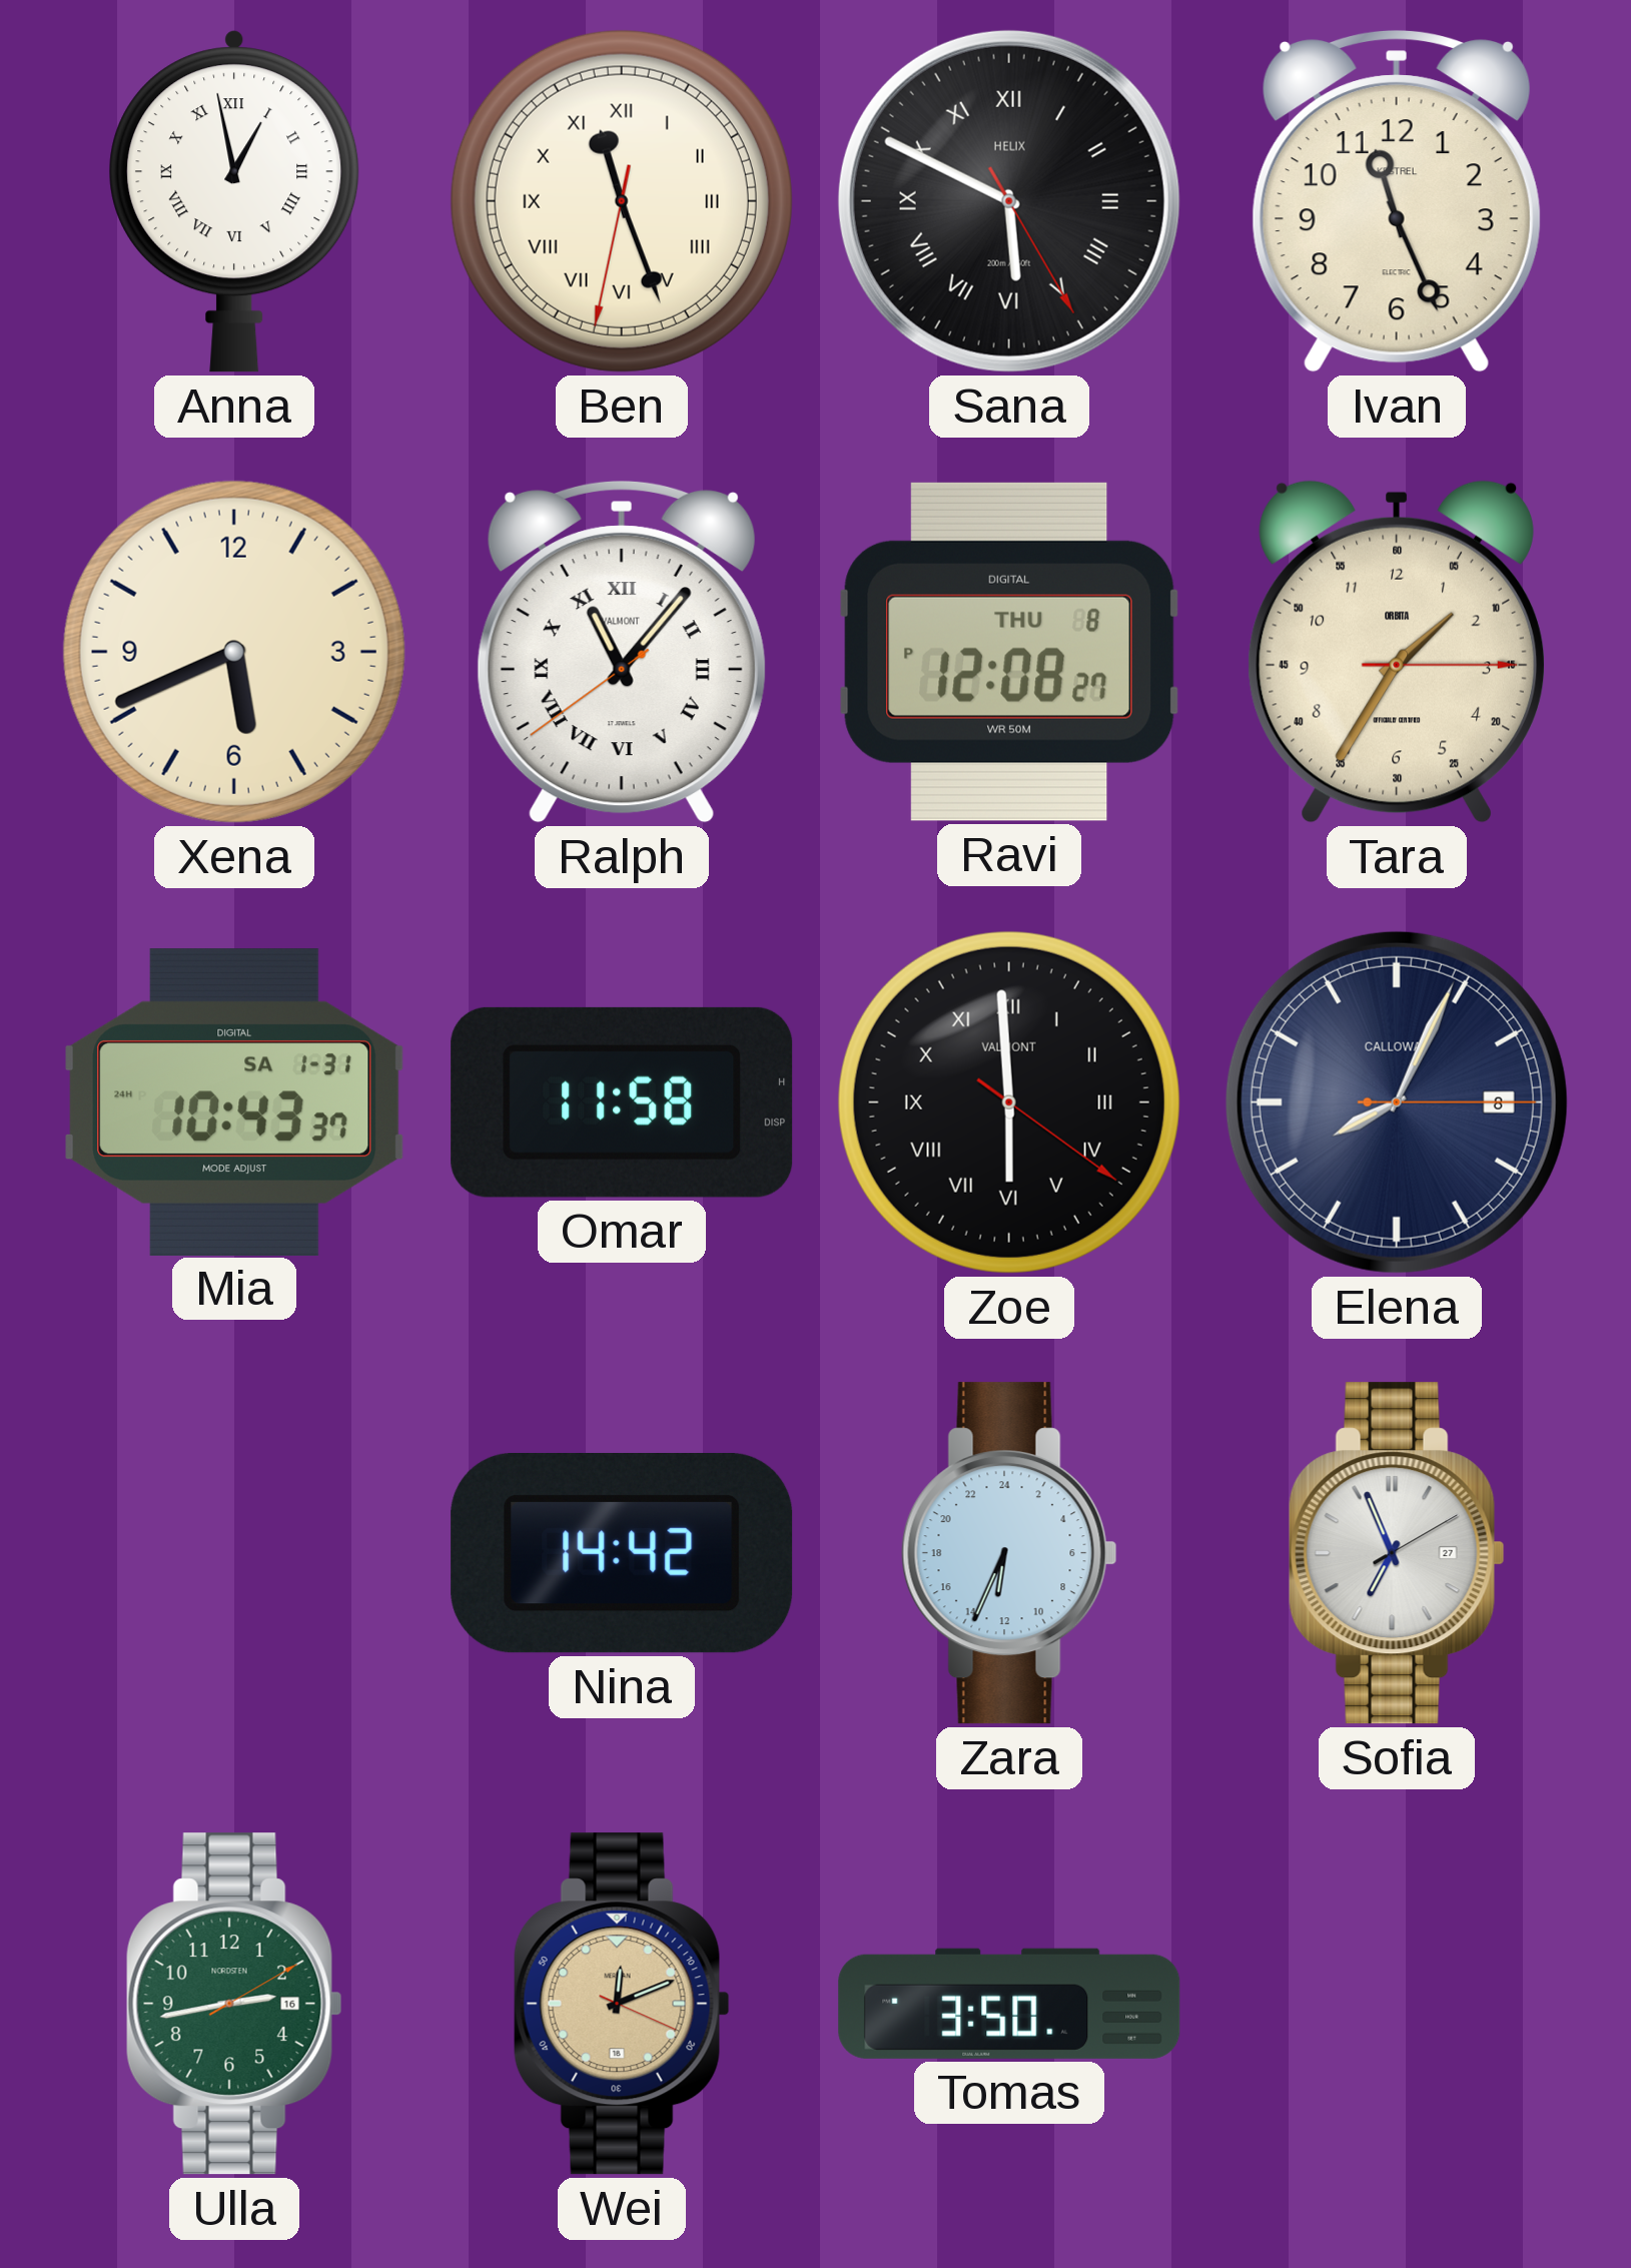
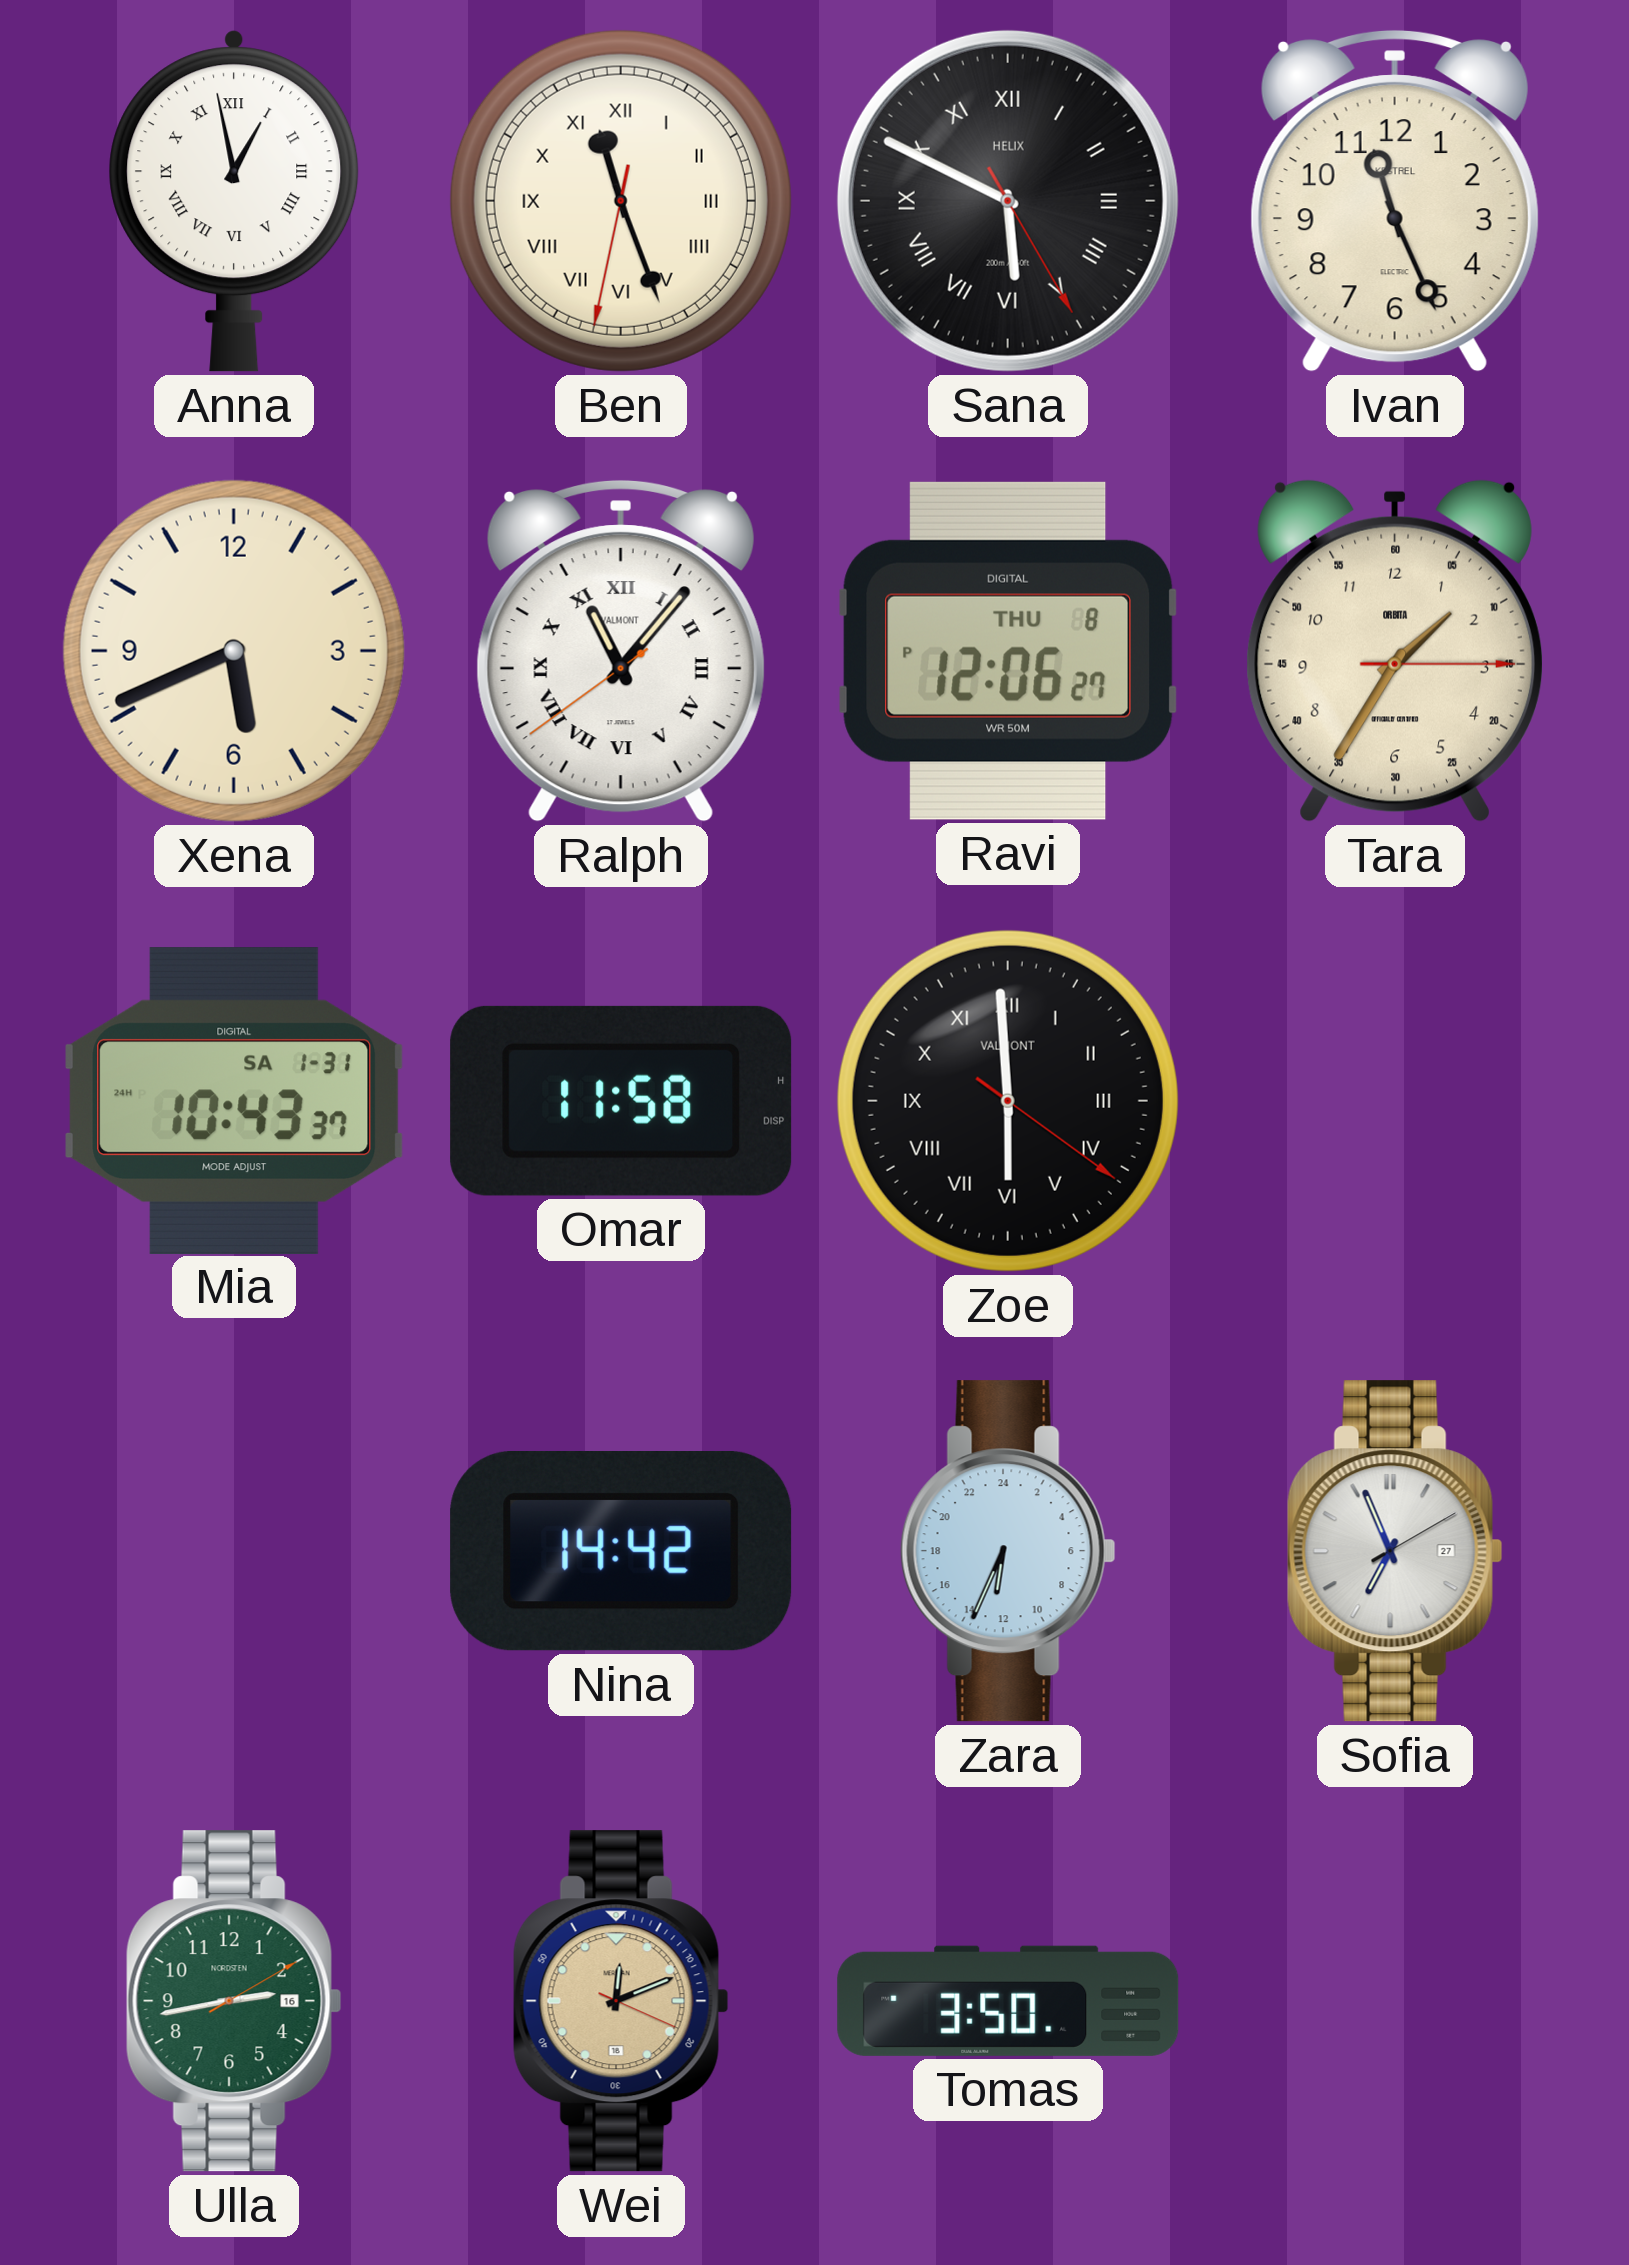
Ravi: 12:08 -> 12:06
Elena: 8:04 -> none
